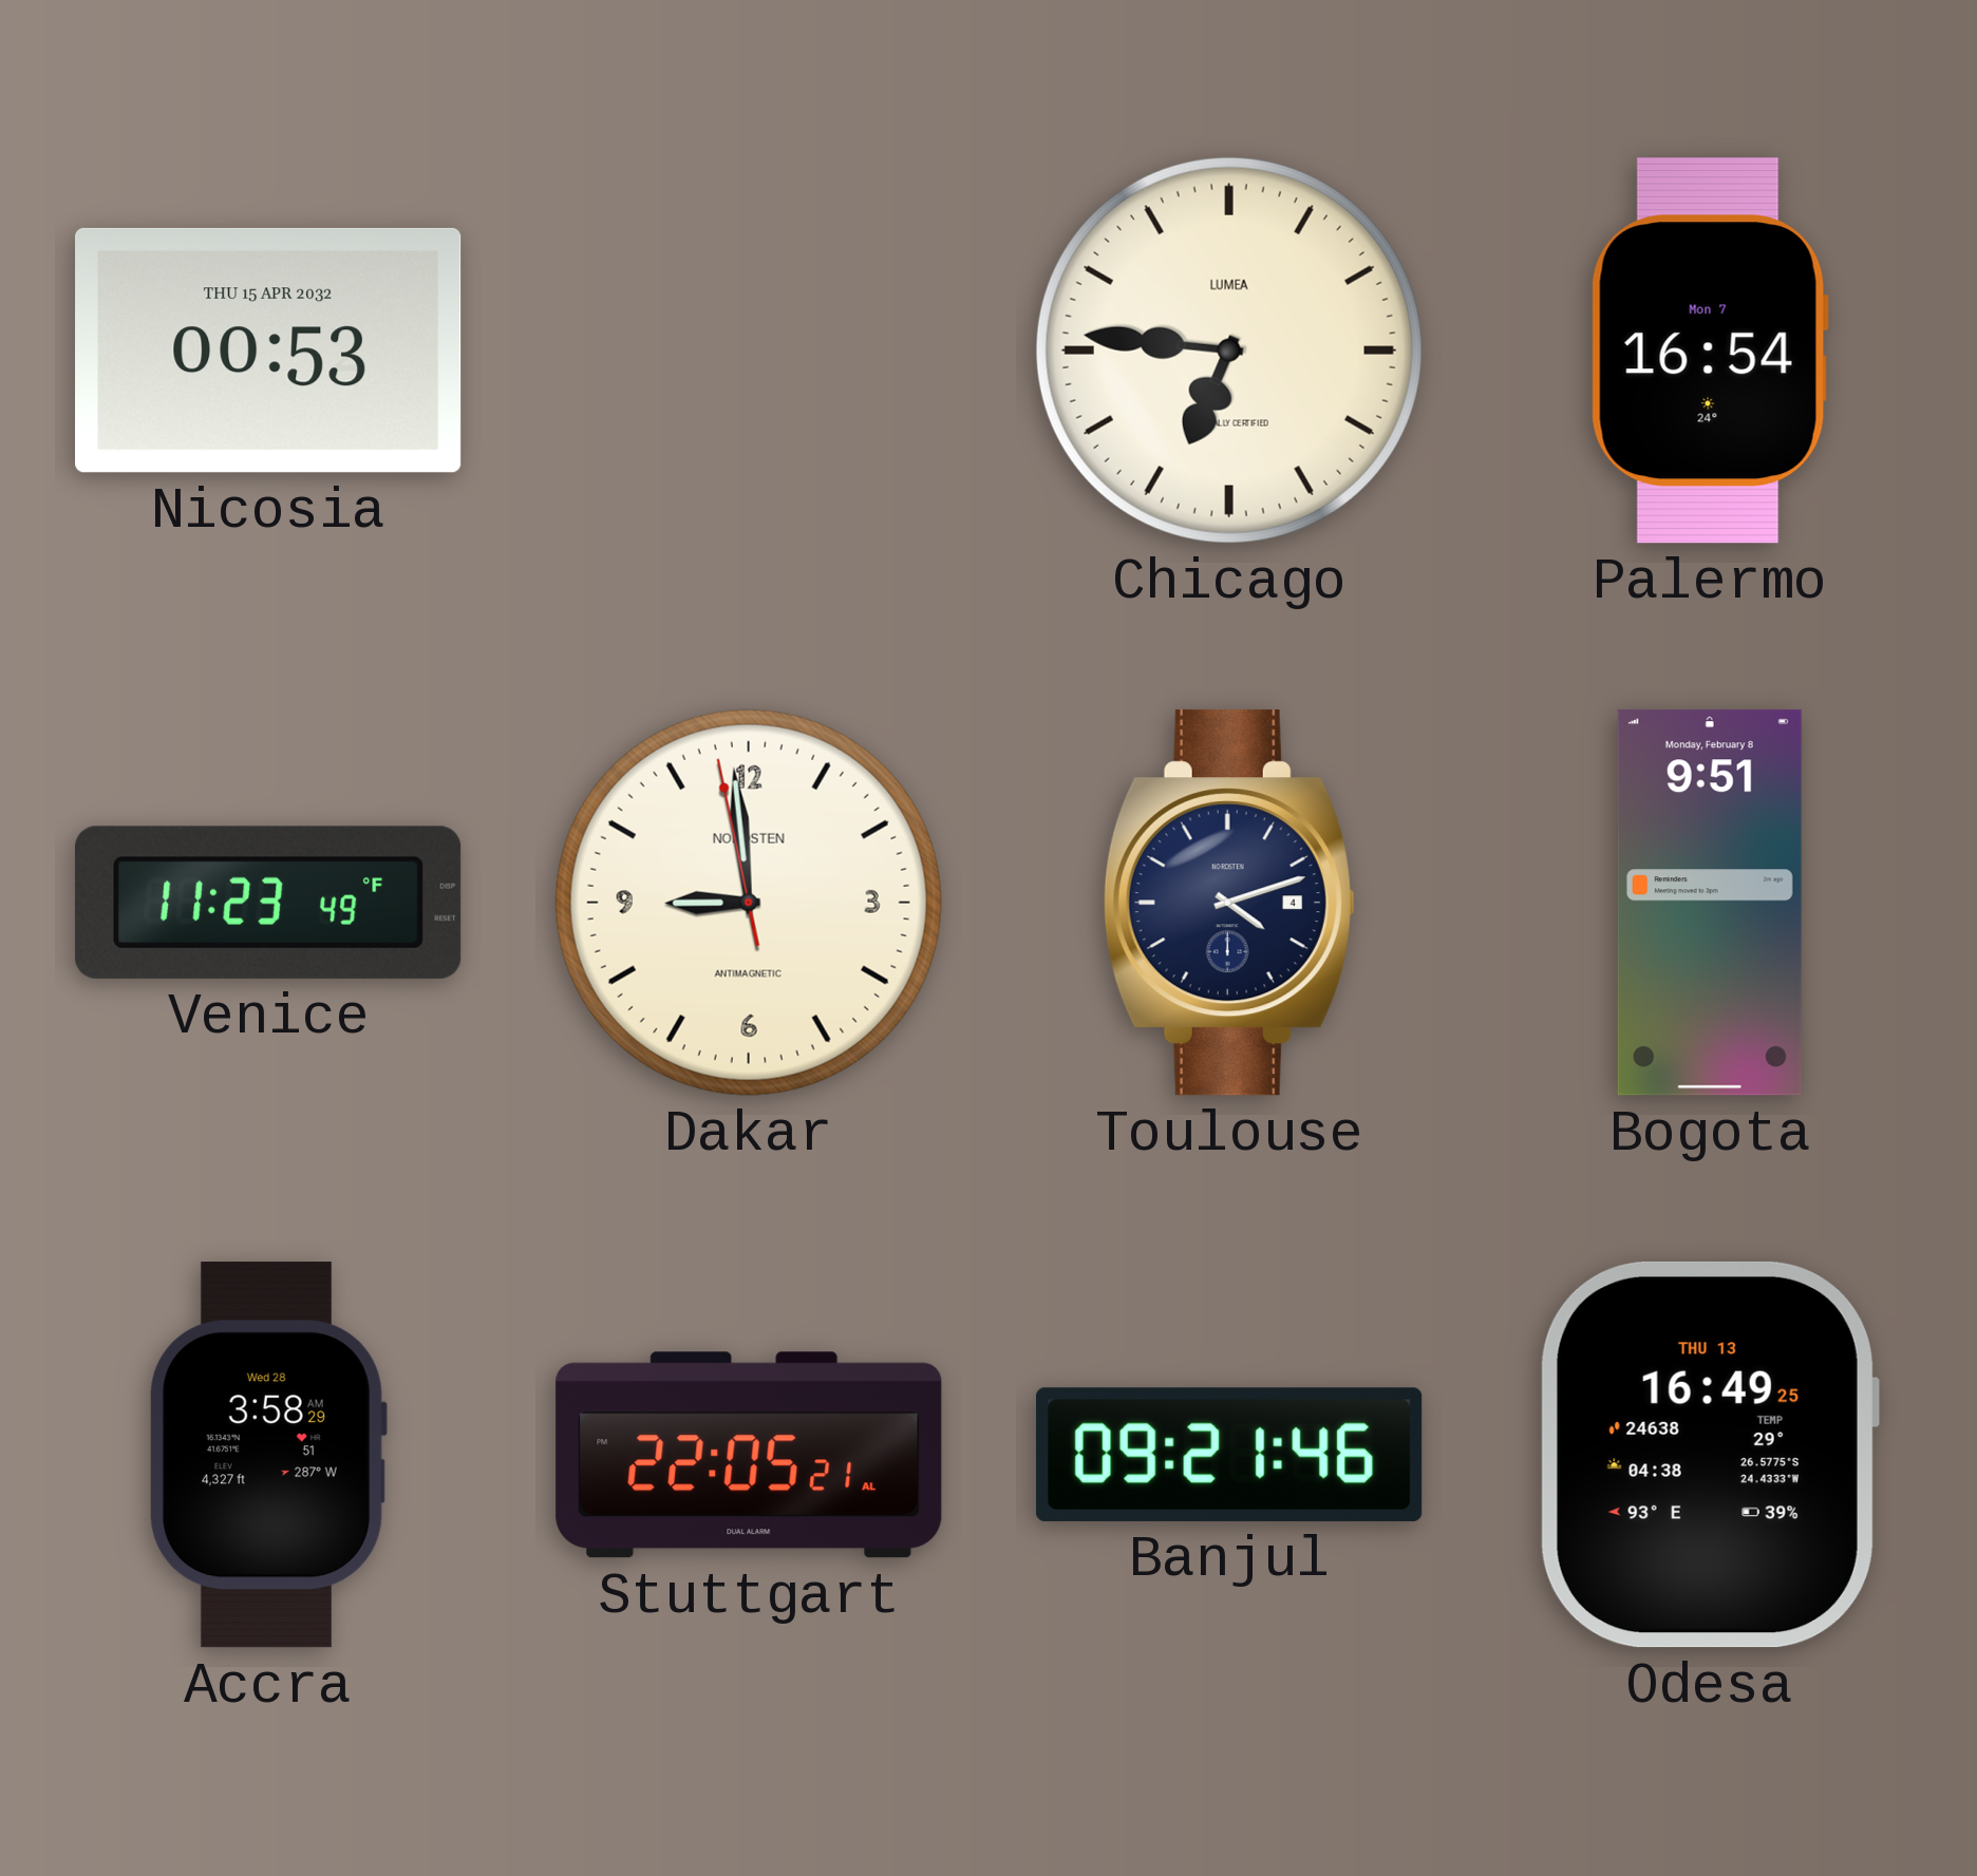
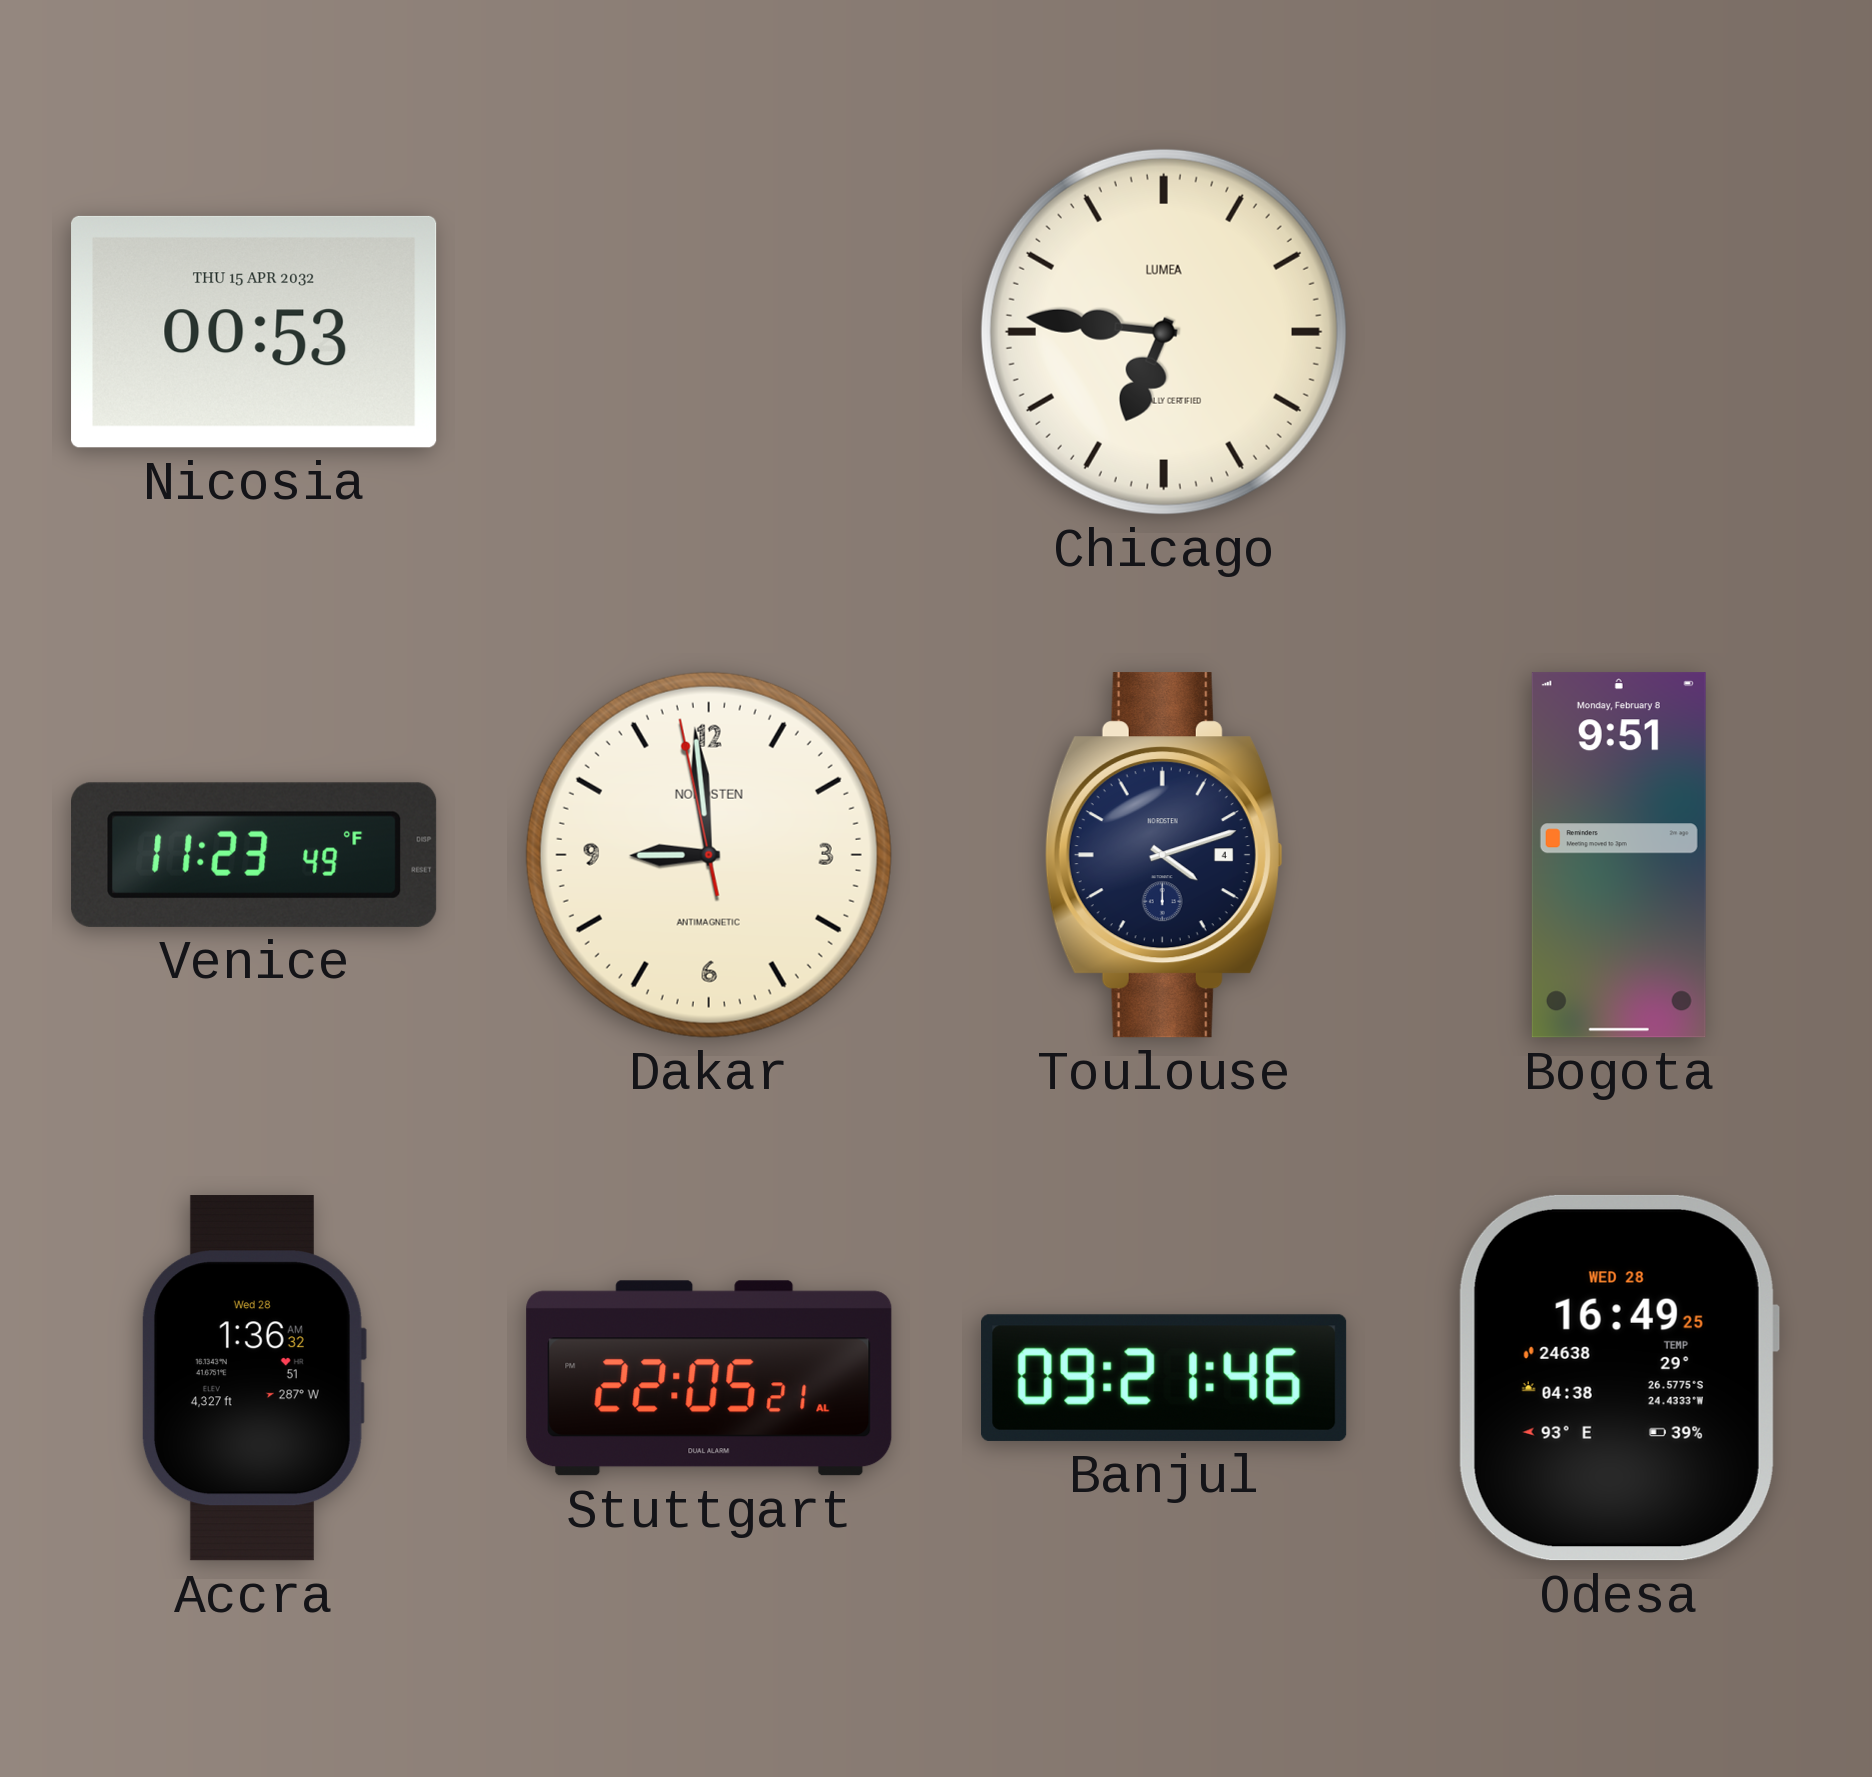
Palermo: 16:54 -> none
Accra: 3:58 -> 1:36
Odesa date: THU 13 -> WED 28
